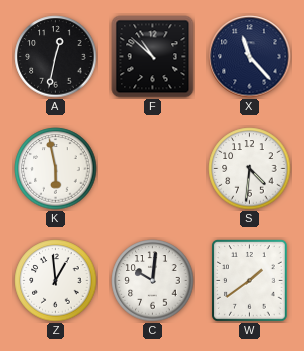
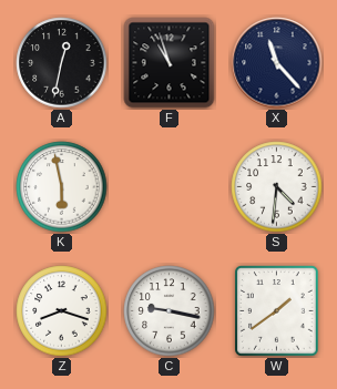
F: 10:52 -> 10:57
Z: 12:59 -> 8:18
C: 10:01 -> 9:17
